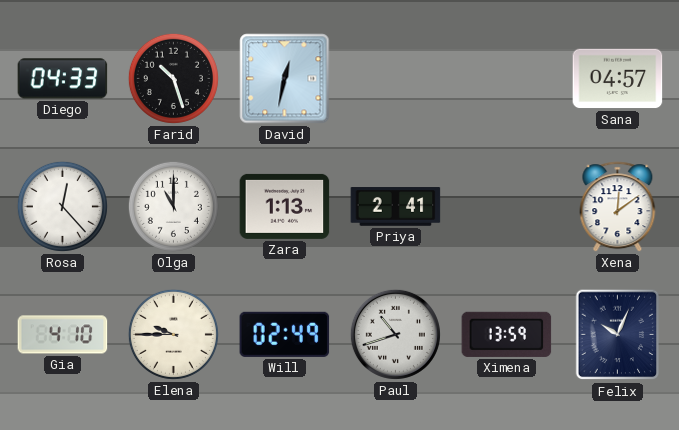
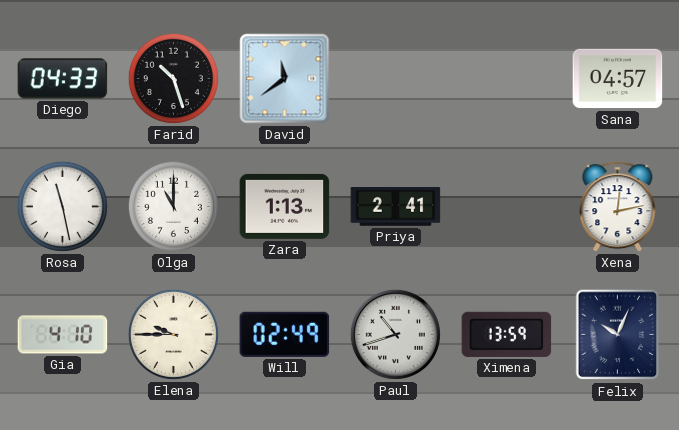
David: 12:32 -> 11:39
Rosa: 12:23 -> 11:28
Xena: 12:09 -> 12:13
